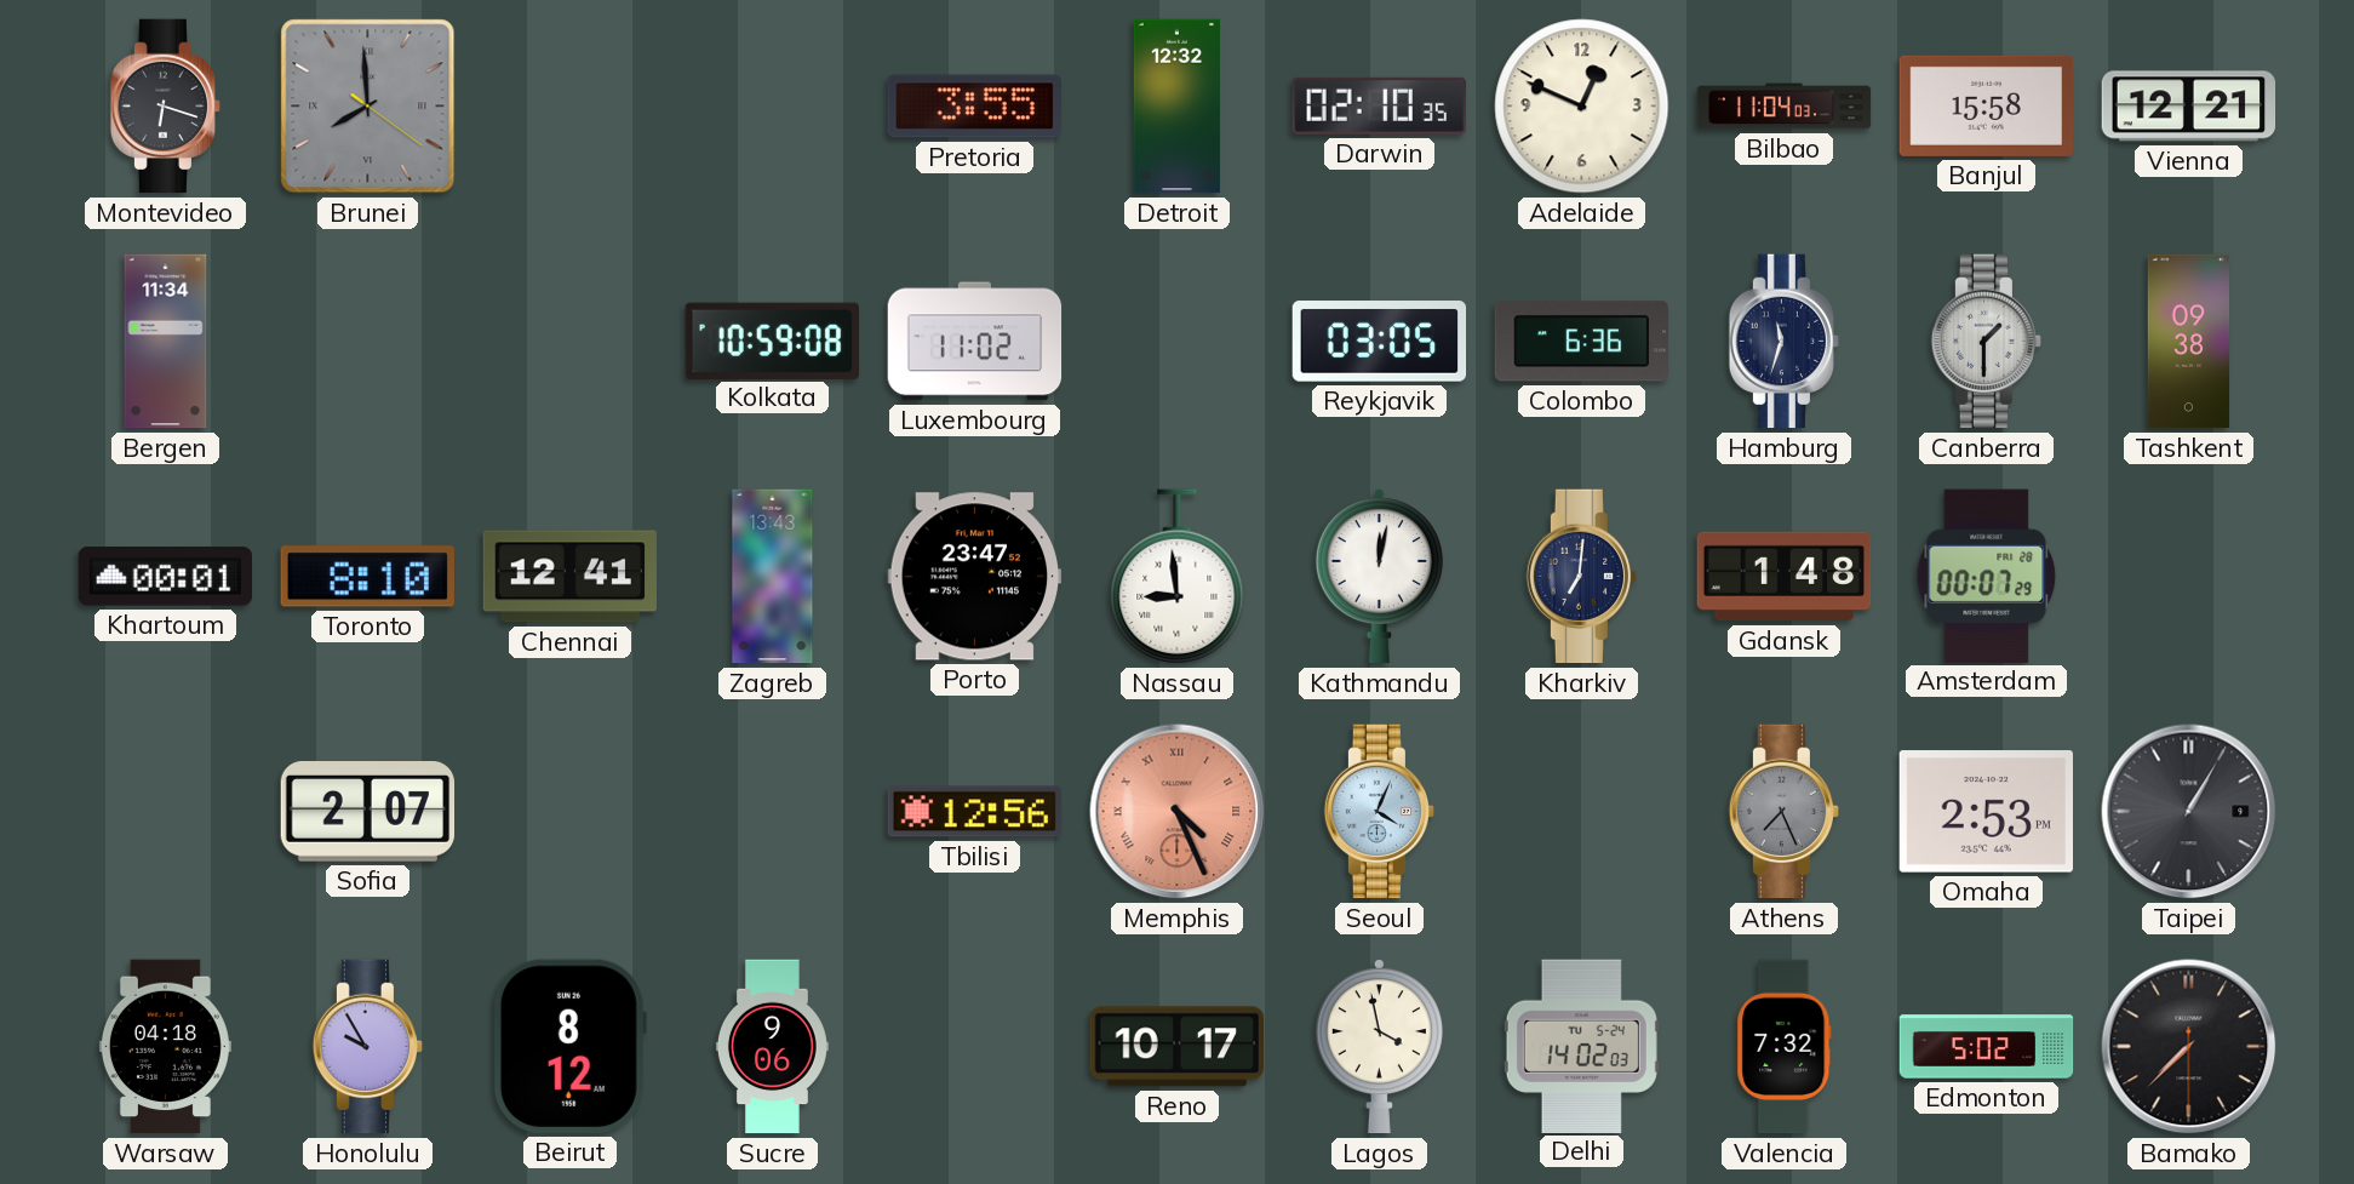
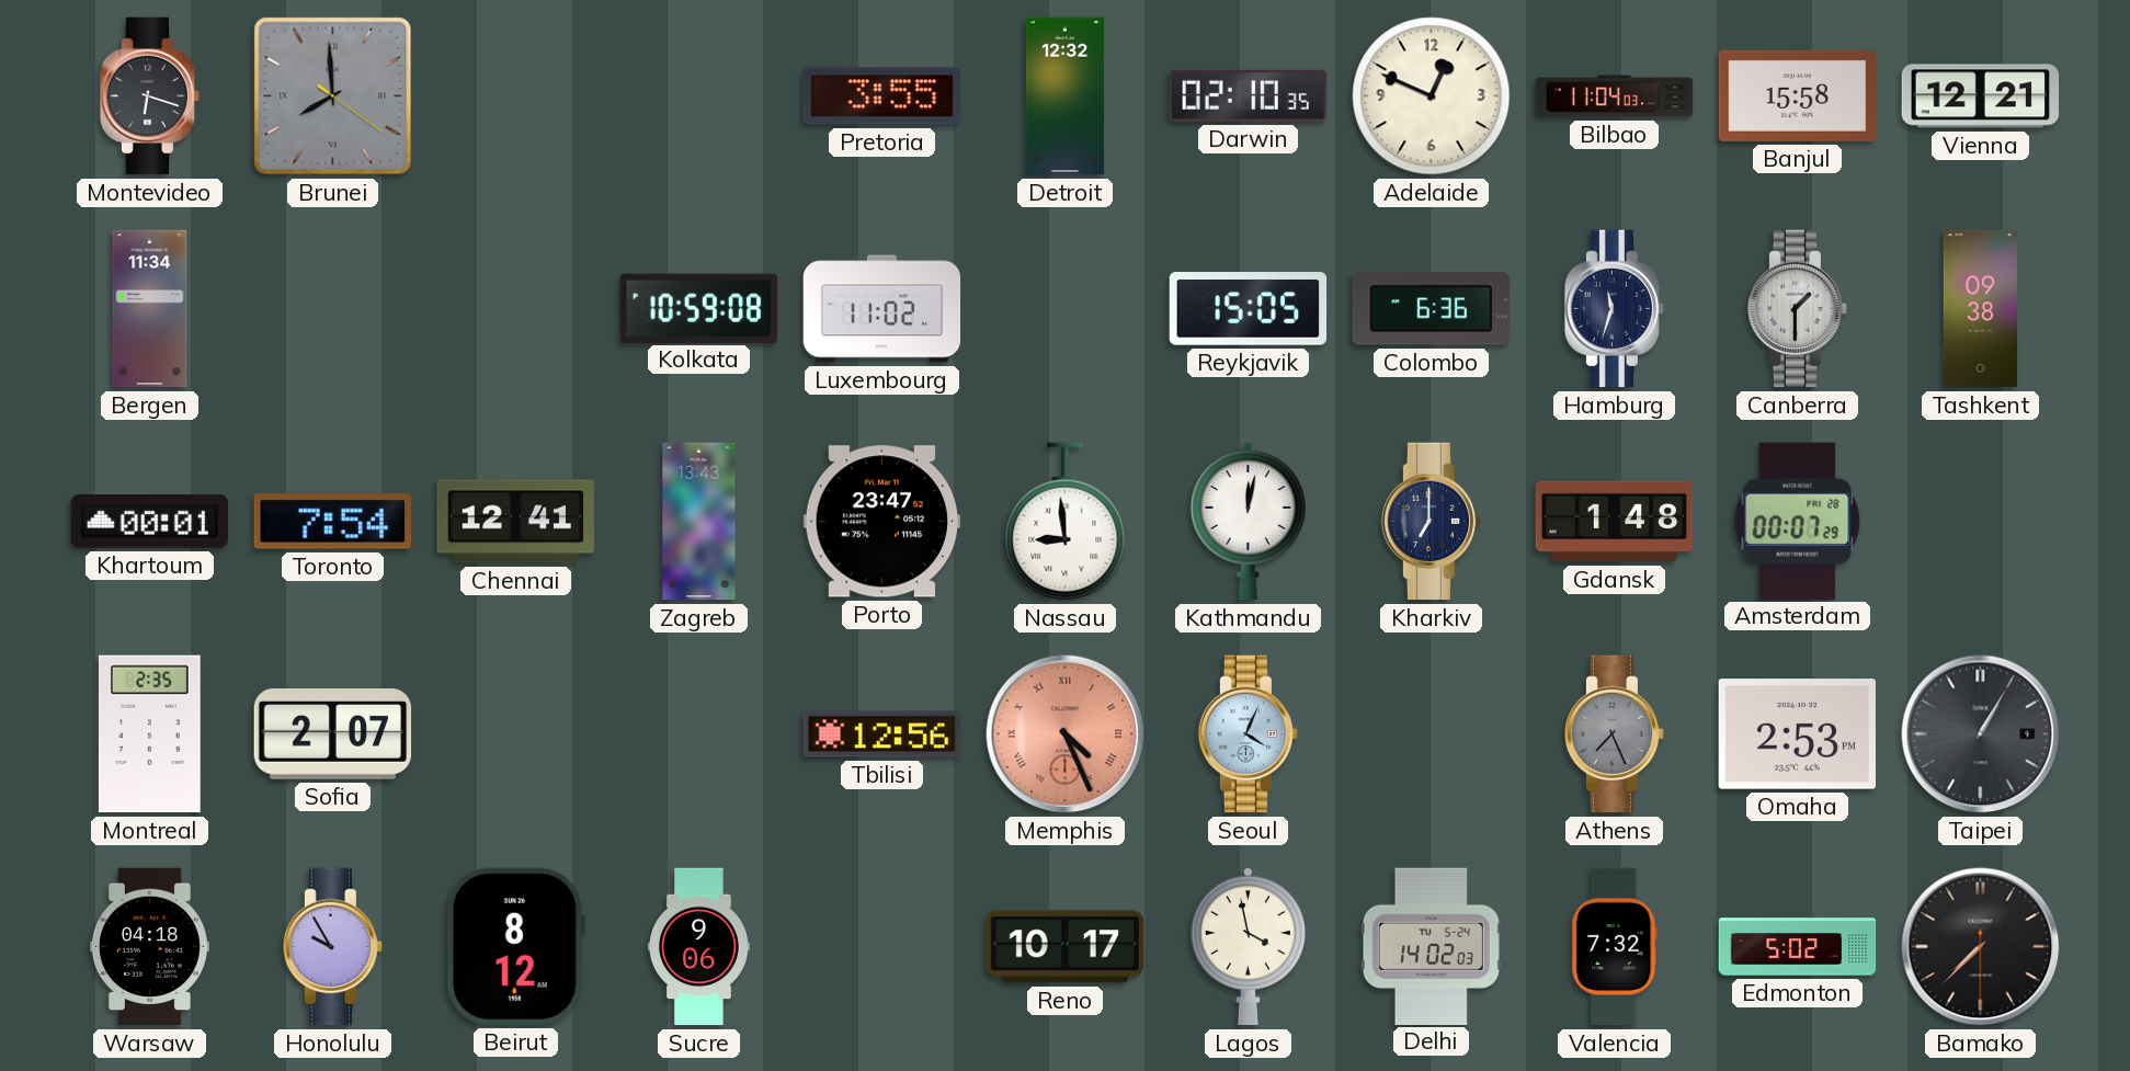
Reykjavik: 03:05 -> 15:05
Toronto: 8:10 -> 7:54
Kharkiv: 7:01 -> 7:00
Montreal: none -> 2:35
